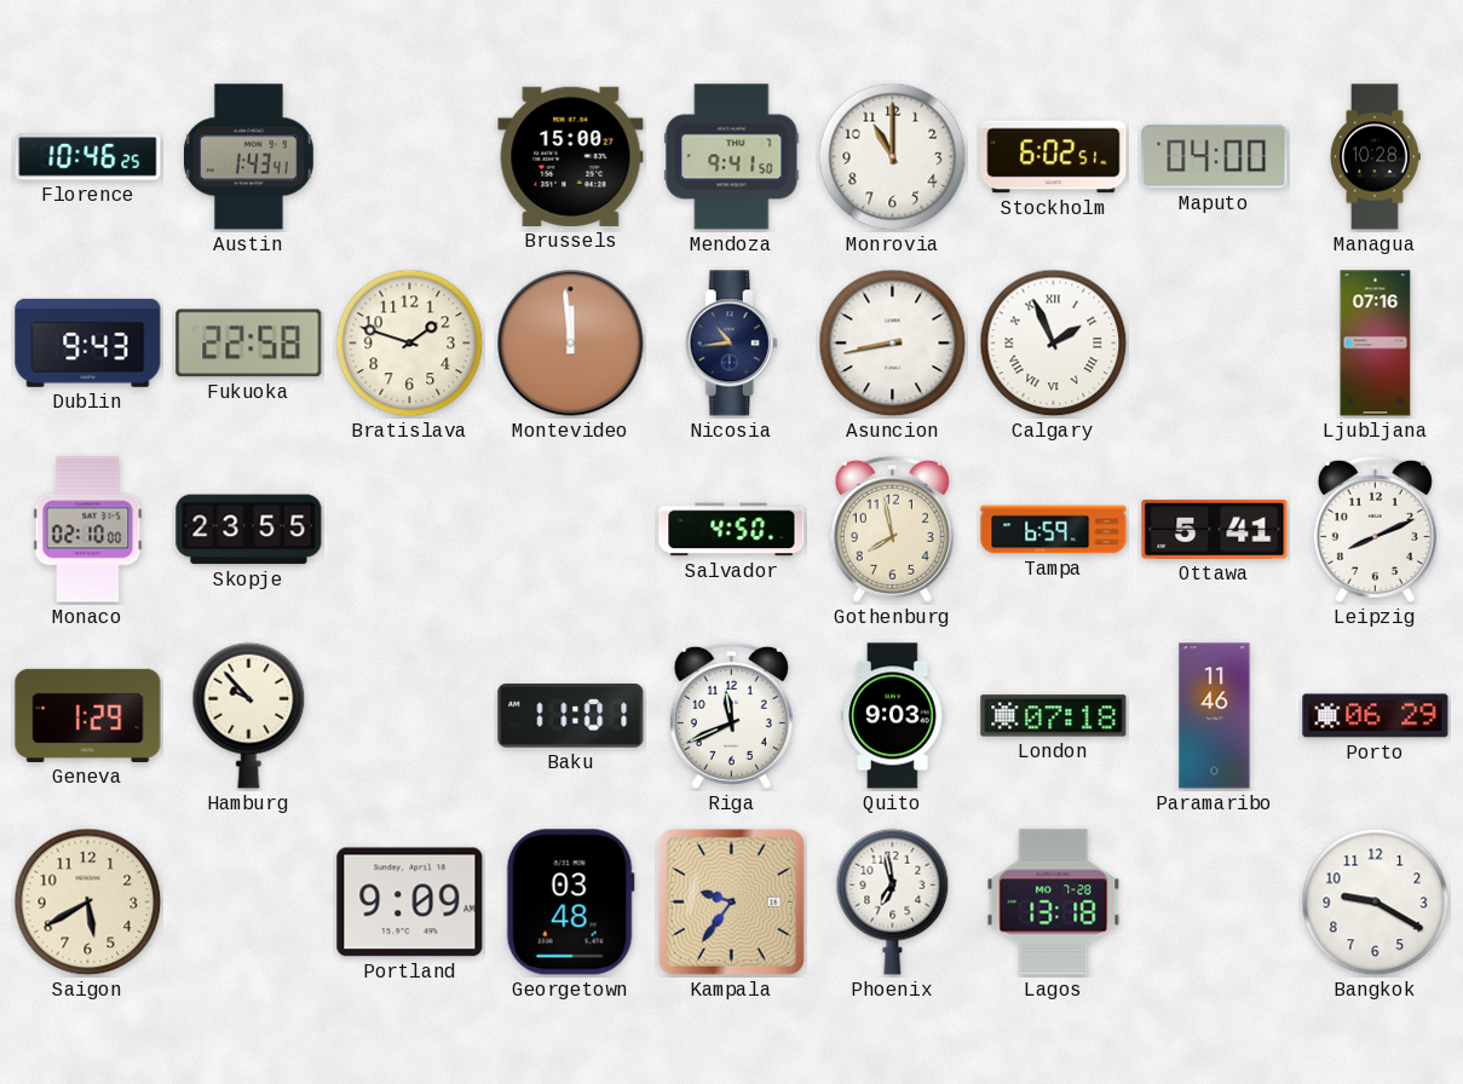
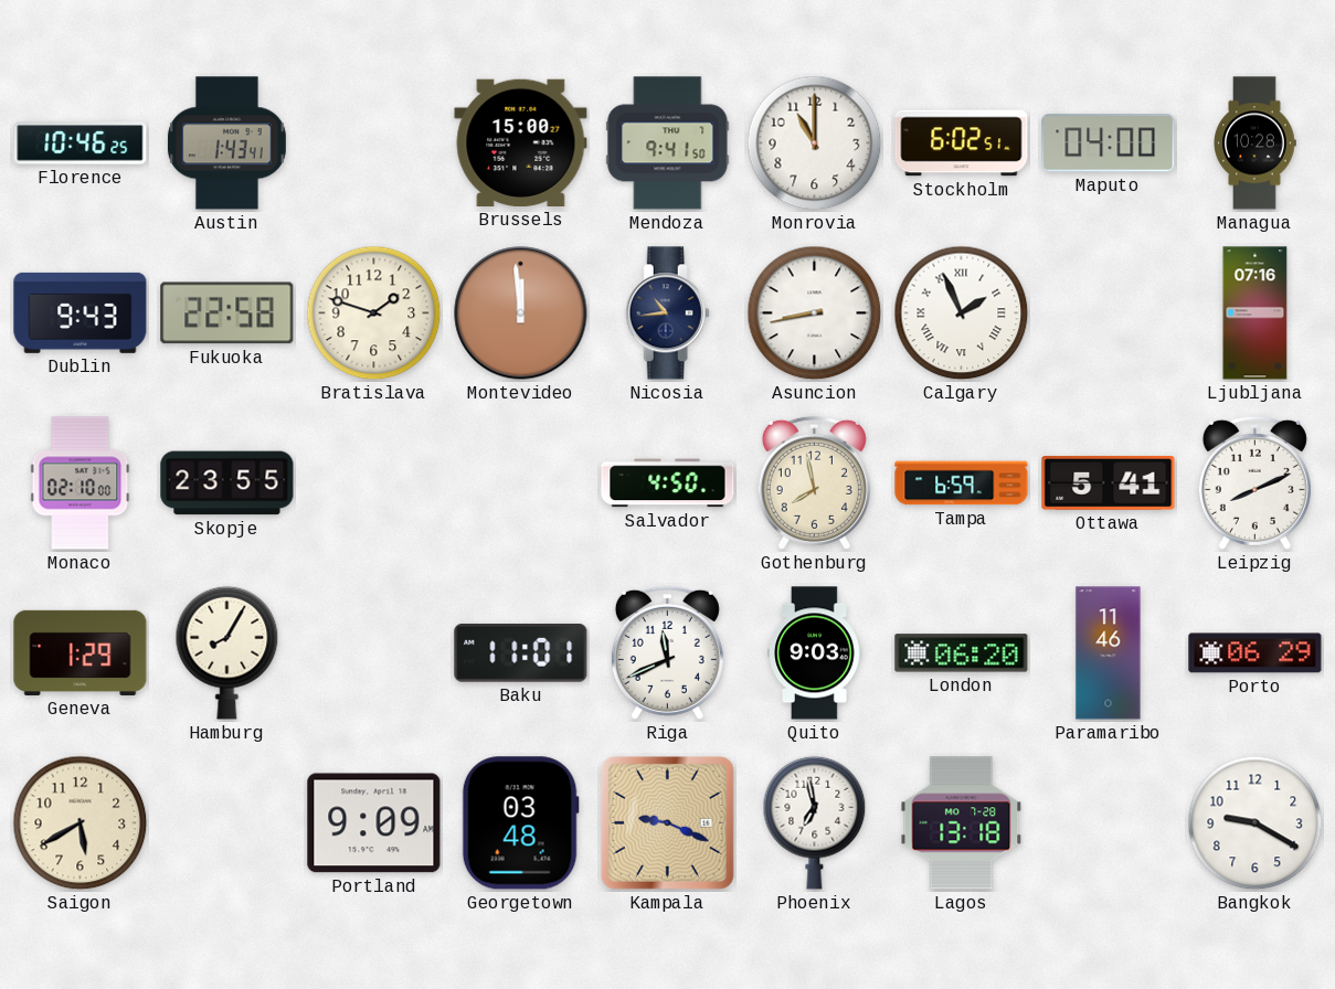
Hamburg: 9:53 -> 8:05
London: 07:18 -> 06:20
Kampala: 9:36 -> 9:19
